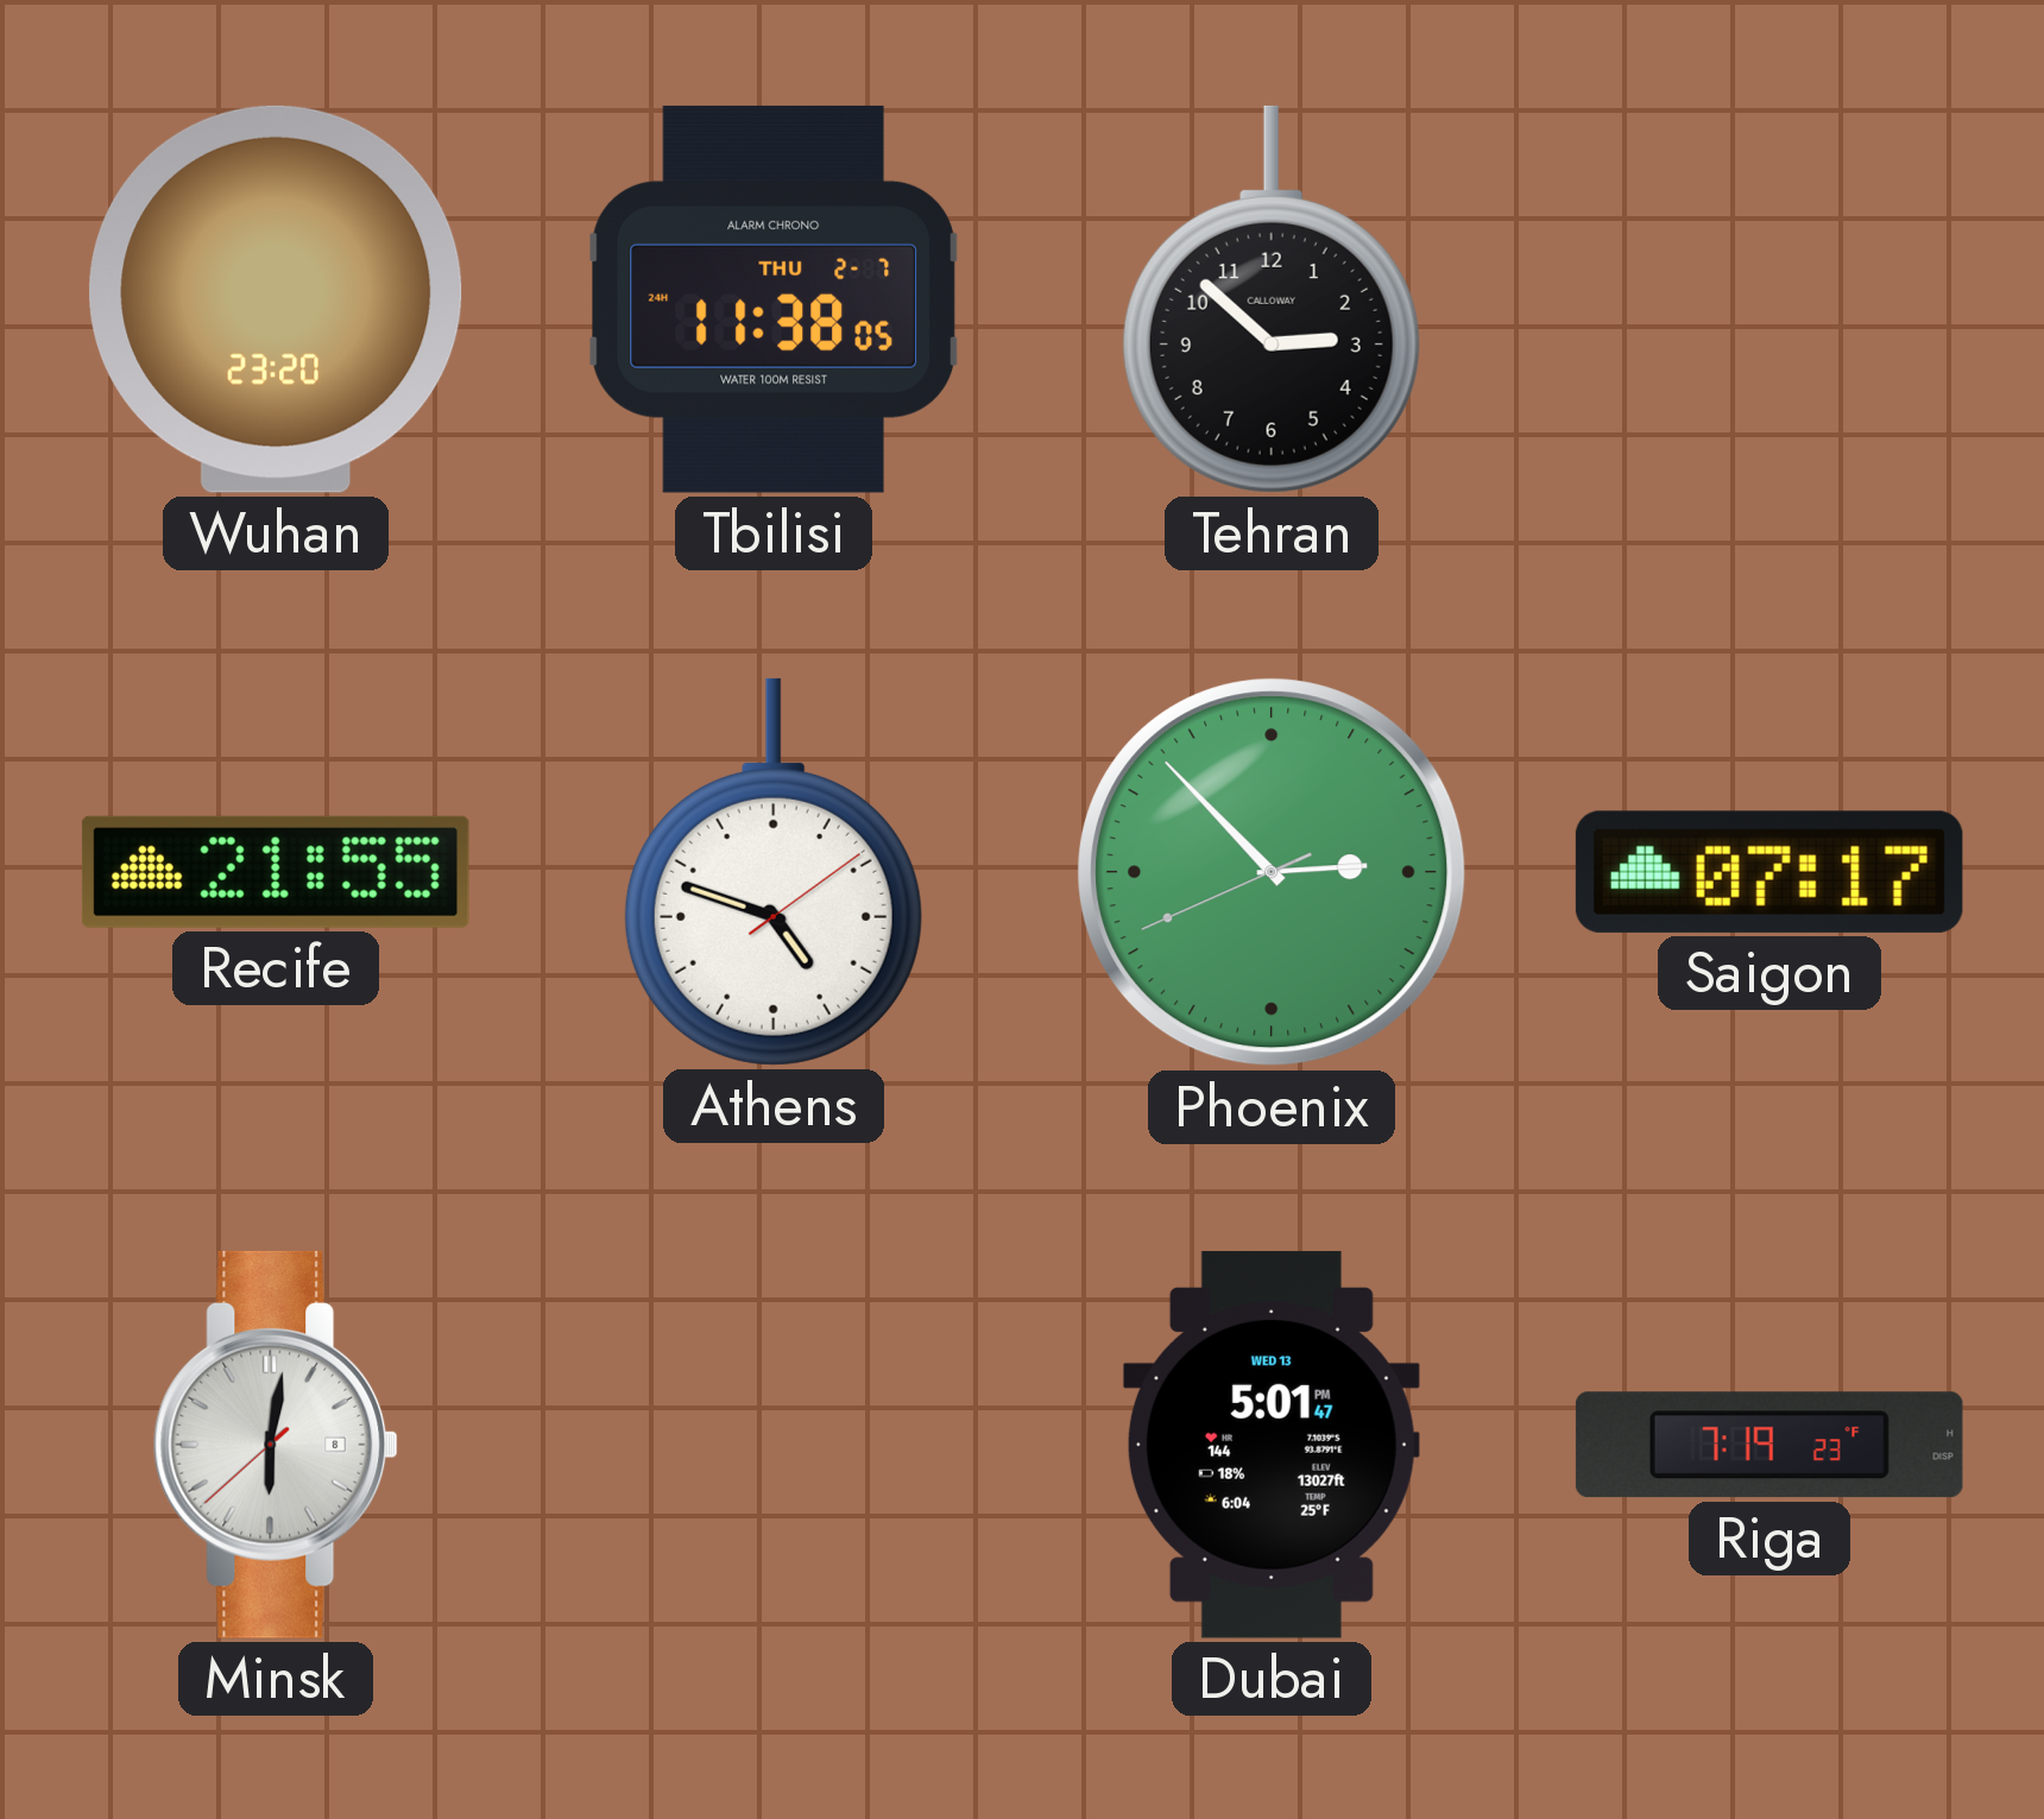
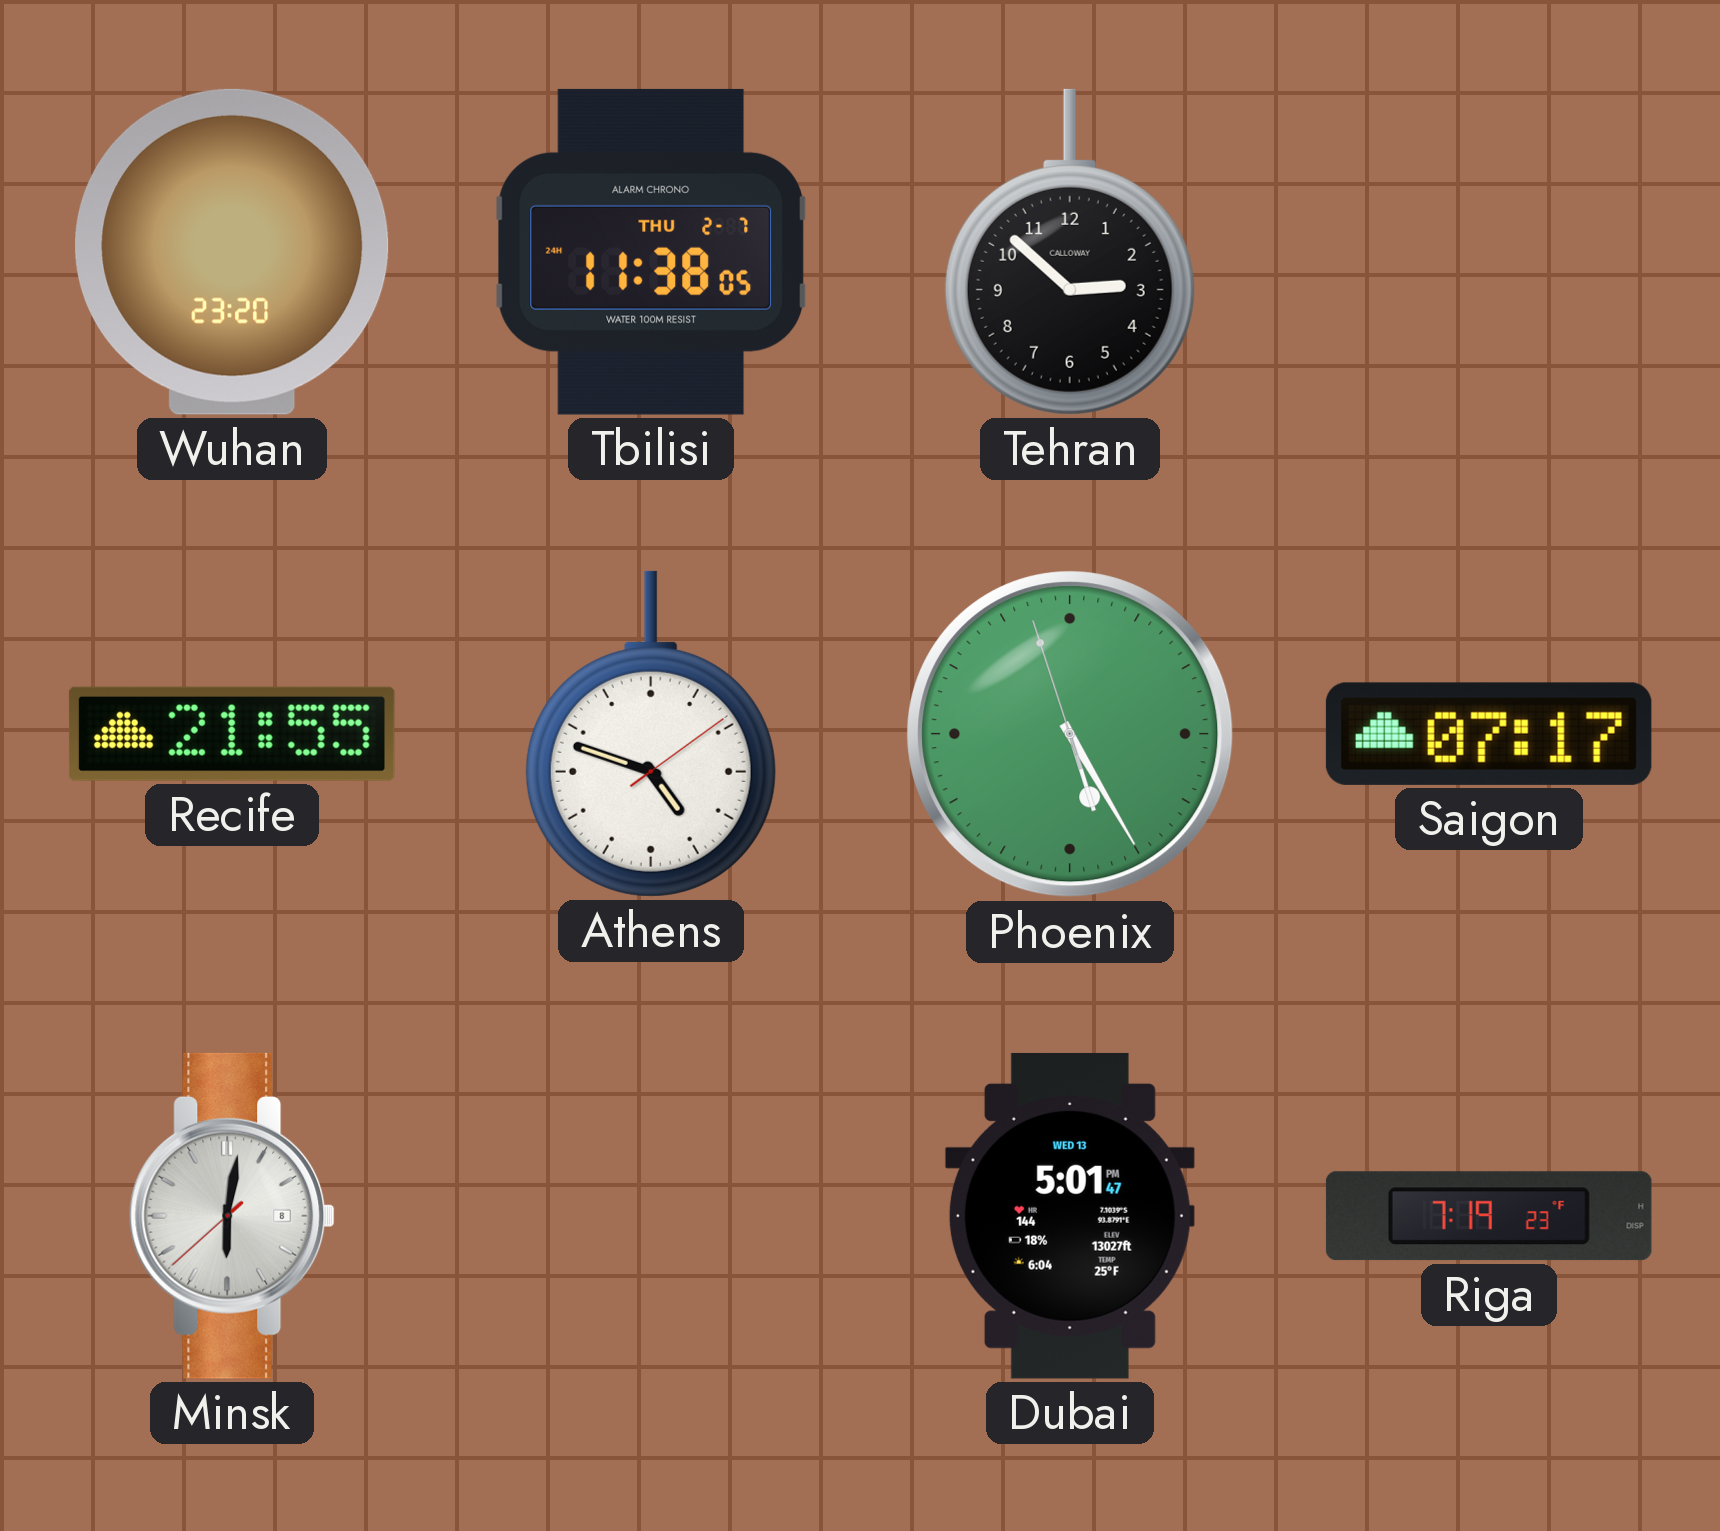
Phoenix: 2:52 -> 5:24
